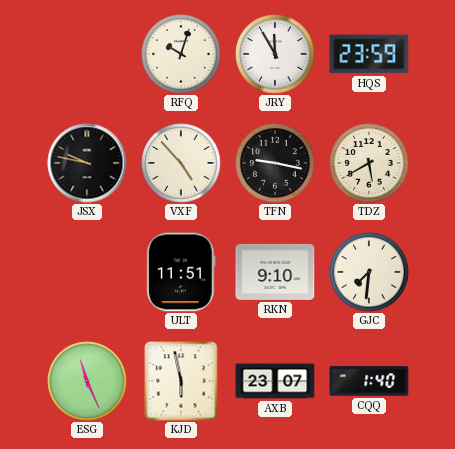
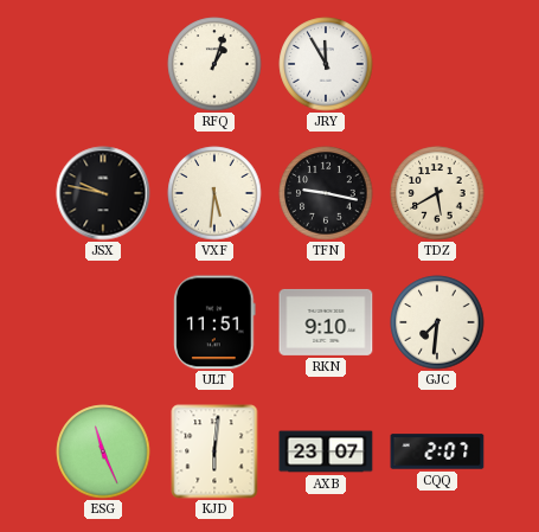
RFQ: 10:03 -> 1:03
HQS: 23:59 -> none
VXF: 4:53 -> 5:31
KJD: 5:58 -> 6:01
CQQ: 1:40 -> 2:07
